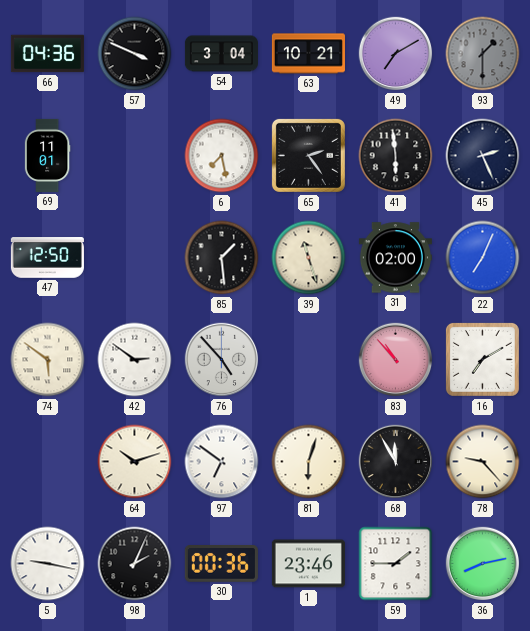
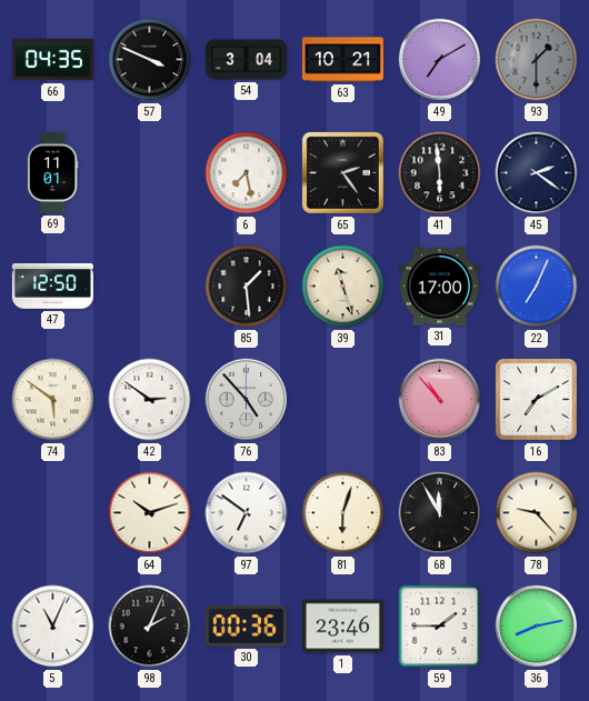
66: 04:36 -> 04:35
45: 2:26 -> 2:21
31: 02:00 -> 17:00
5: 9:17 -> 11:04
